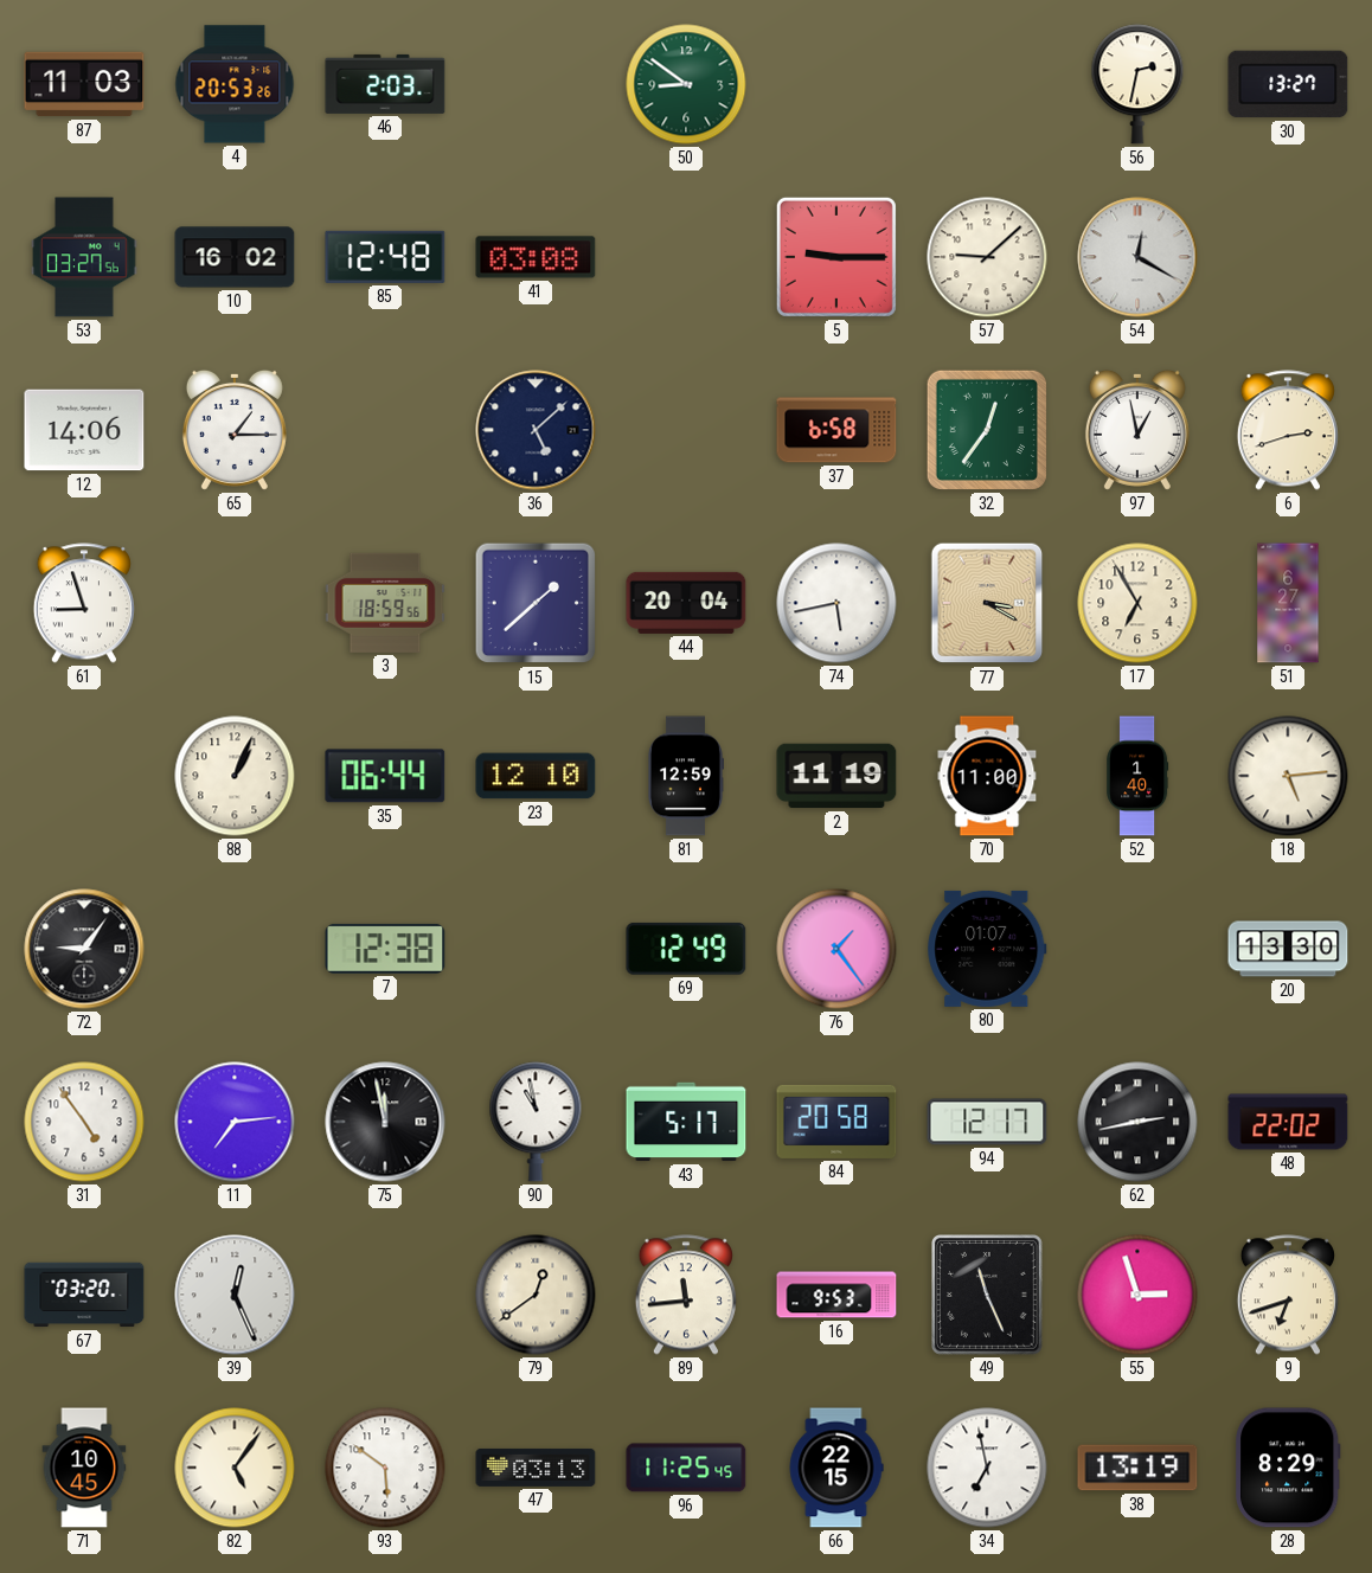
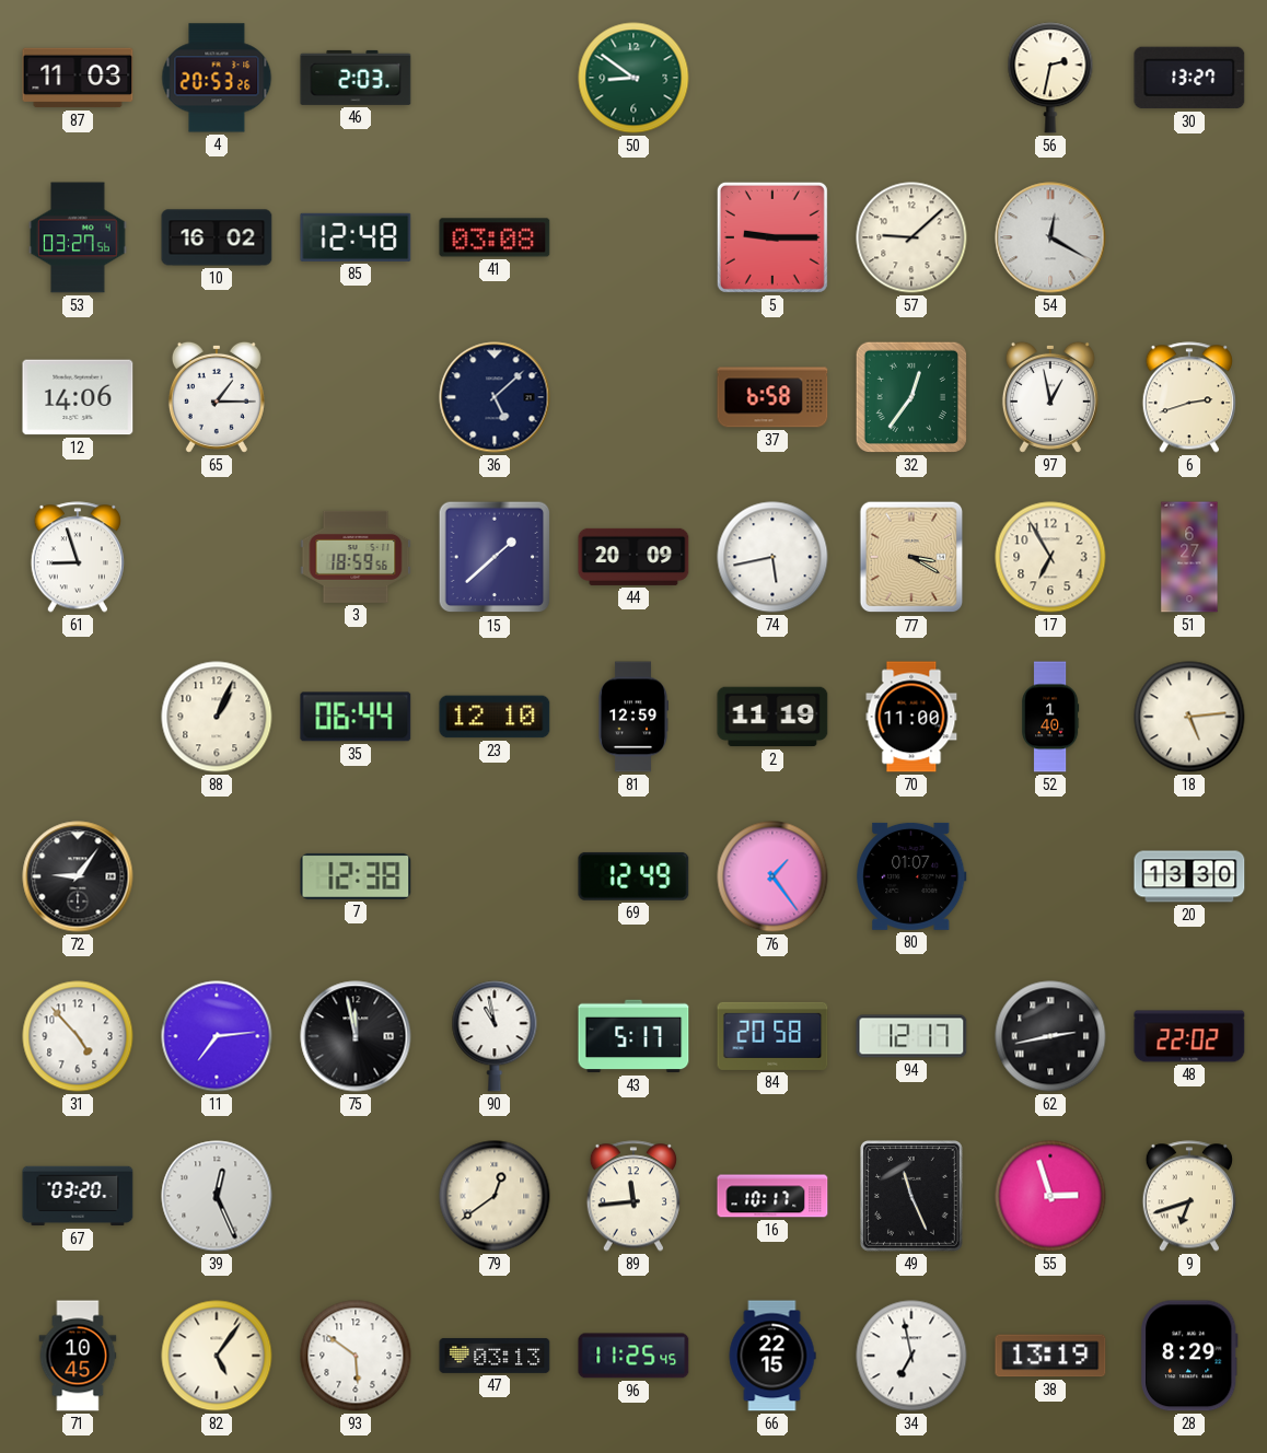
44: 20:04 -> 20:09
31: 4:54 -> 4:53
16: 9:53 -> 10:17
